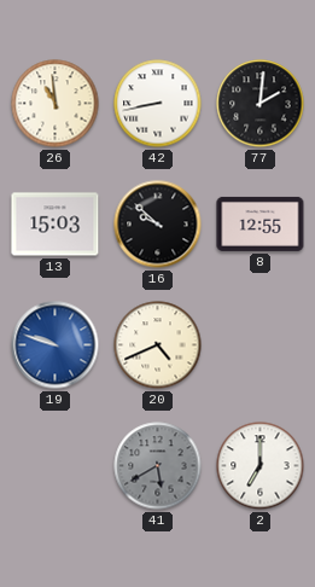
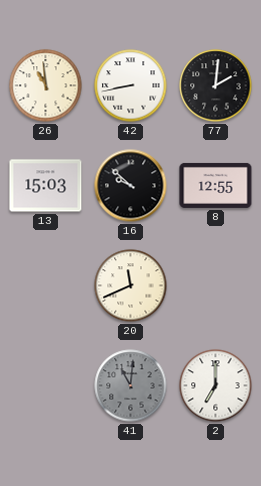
19: 9:48 -> none
20: 4:41 -> 11:41
41: 5:40 -> 11:01
